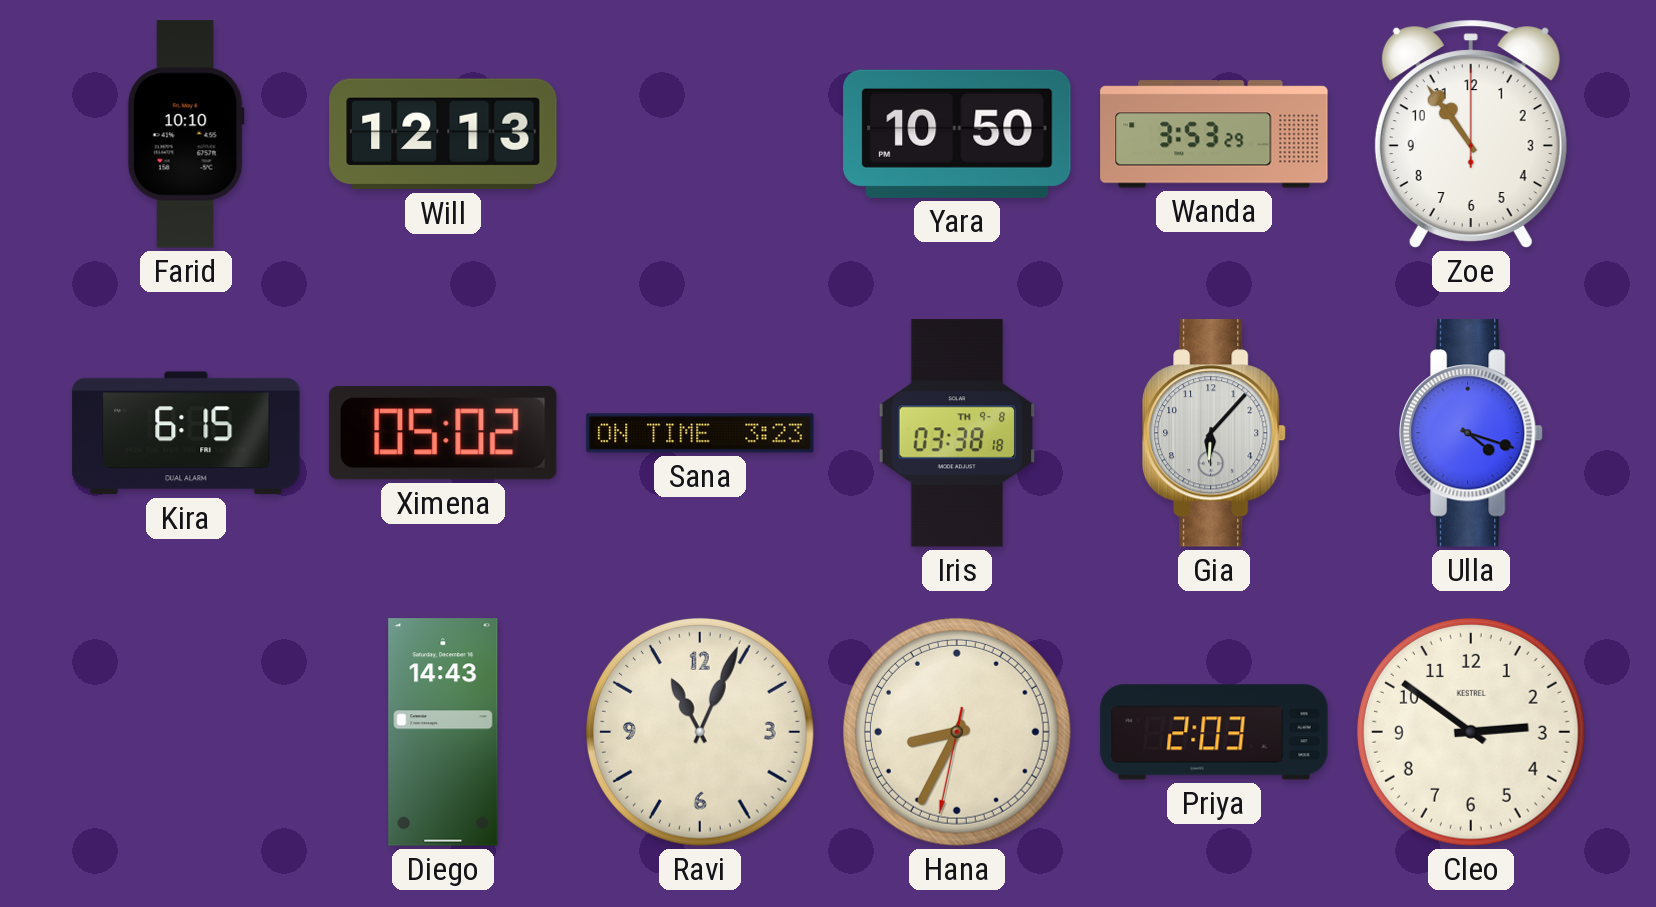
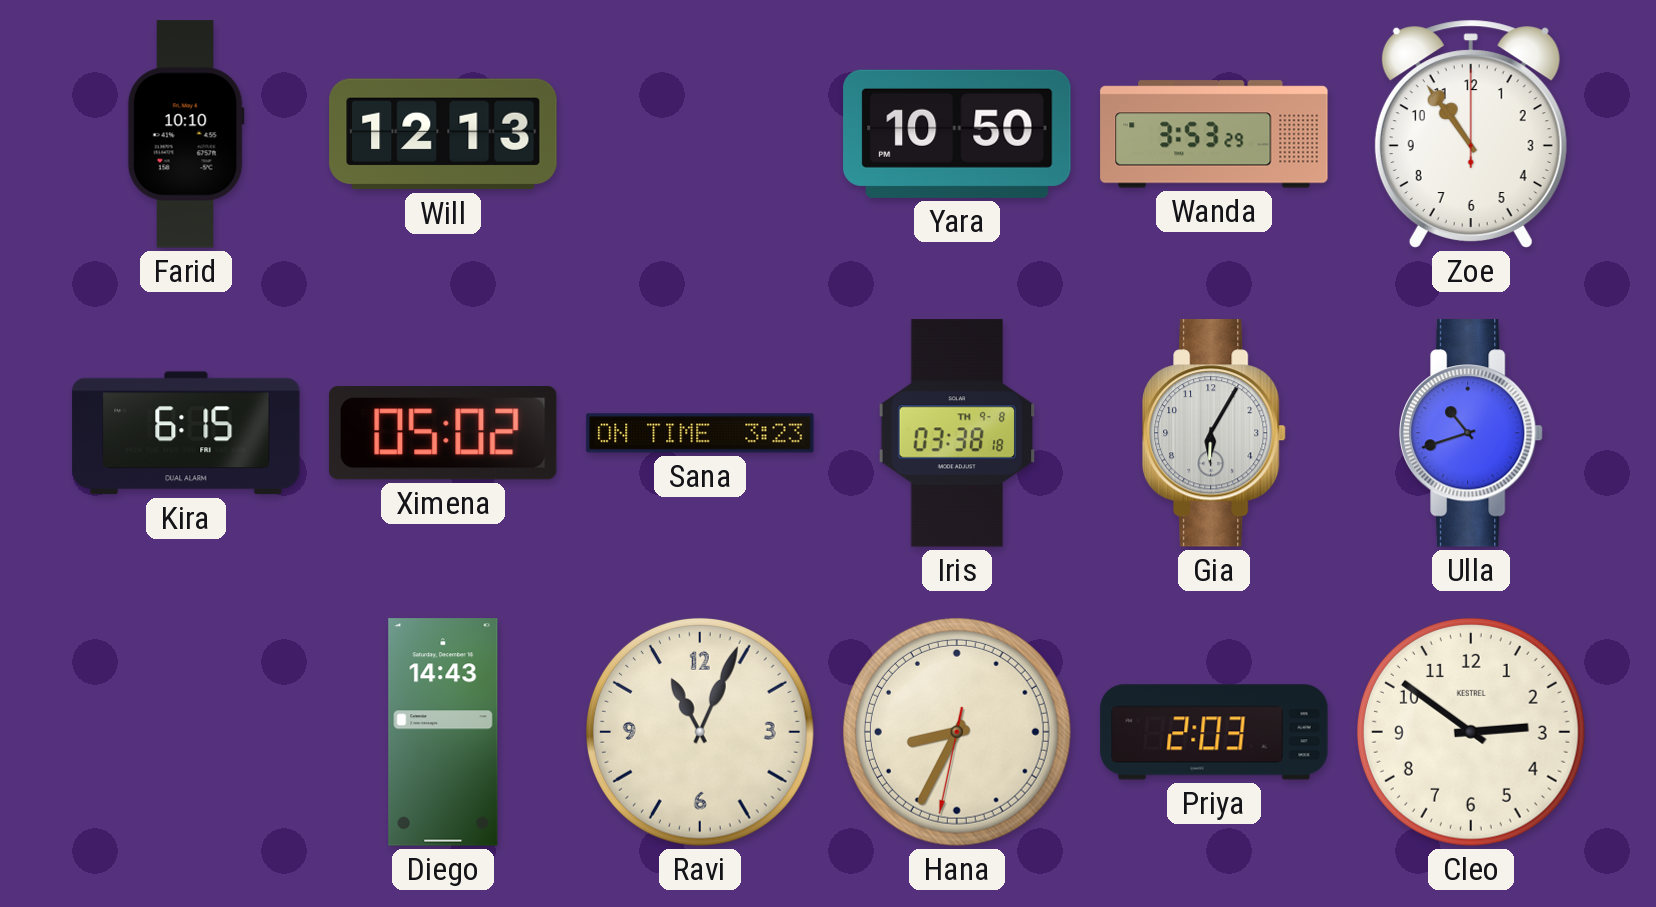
Gia: 6:07 -> 6:05
Ulla: 4:18 -> 10:42
